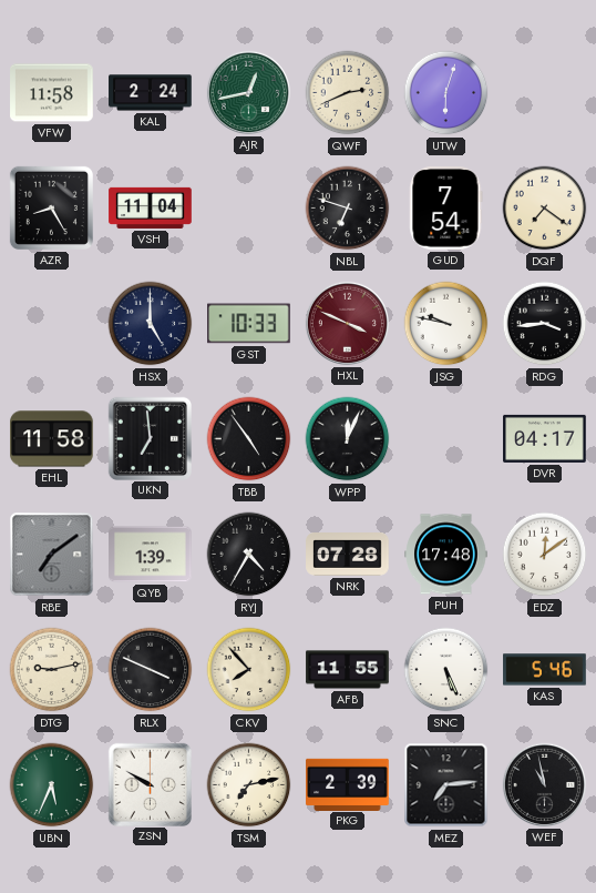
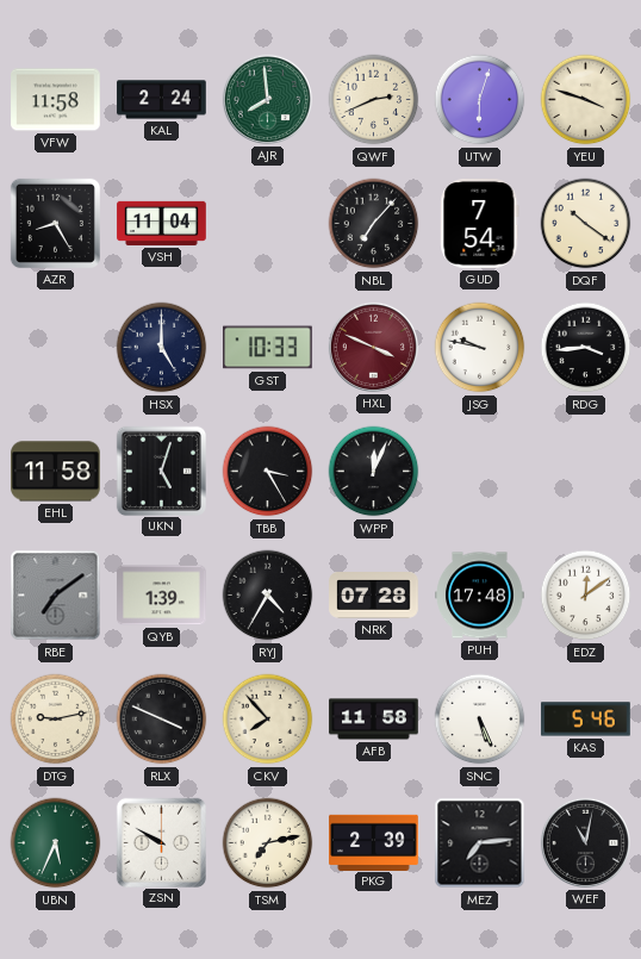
AJR: 12:43 -> 7:59
YEU: none -> 3:48
NBL: 6:48 -> 7:07
DQF: 7:21 -> 10:21
UKN: 6:59 -> 5:03
TBB: 4:54 -> 3:25
DVR: 04:17 -> none
AFB: 11:55 -> 11:58
WEF: 10:58 -> 11:02
